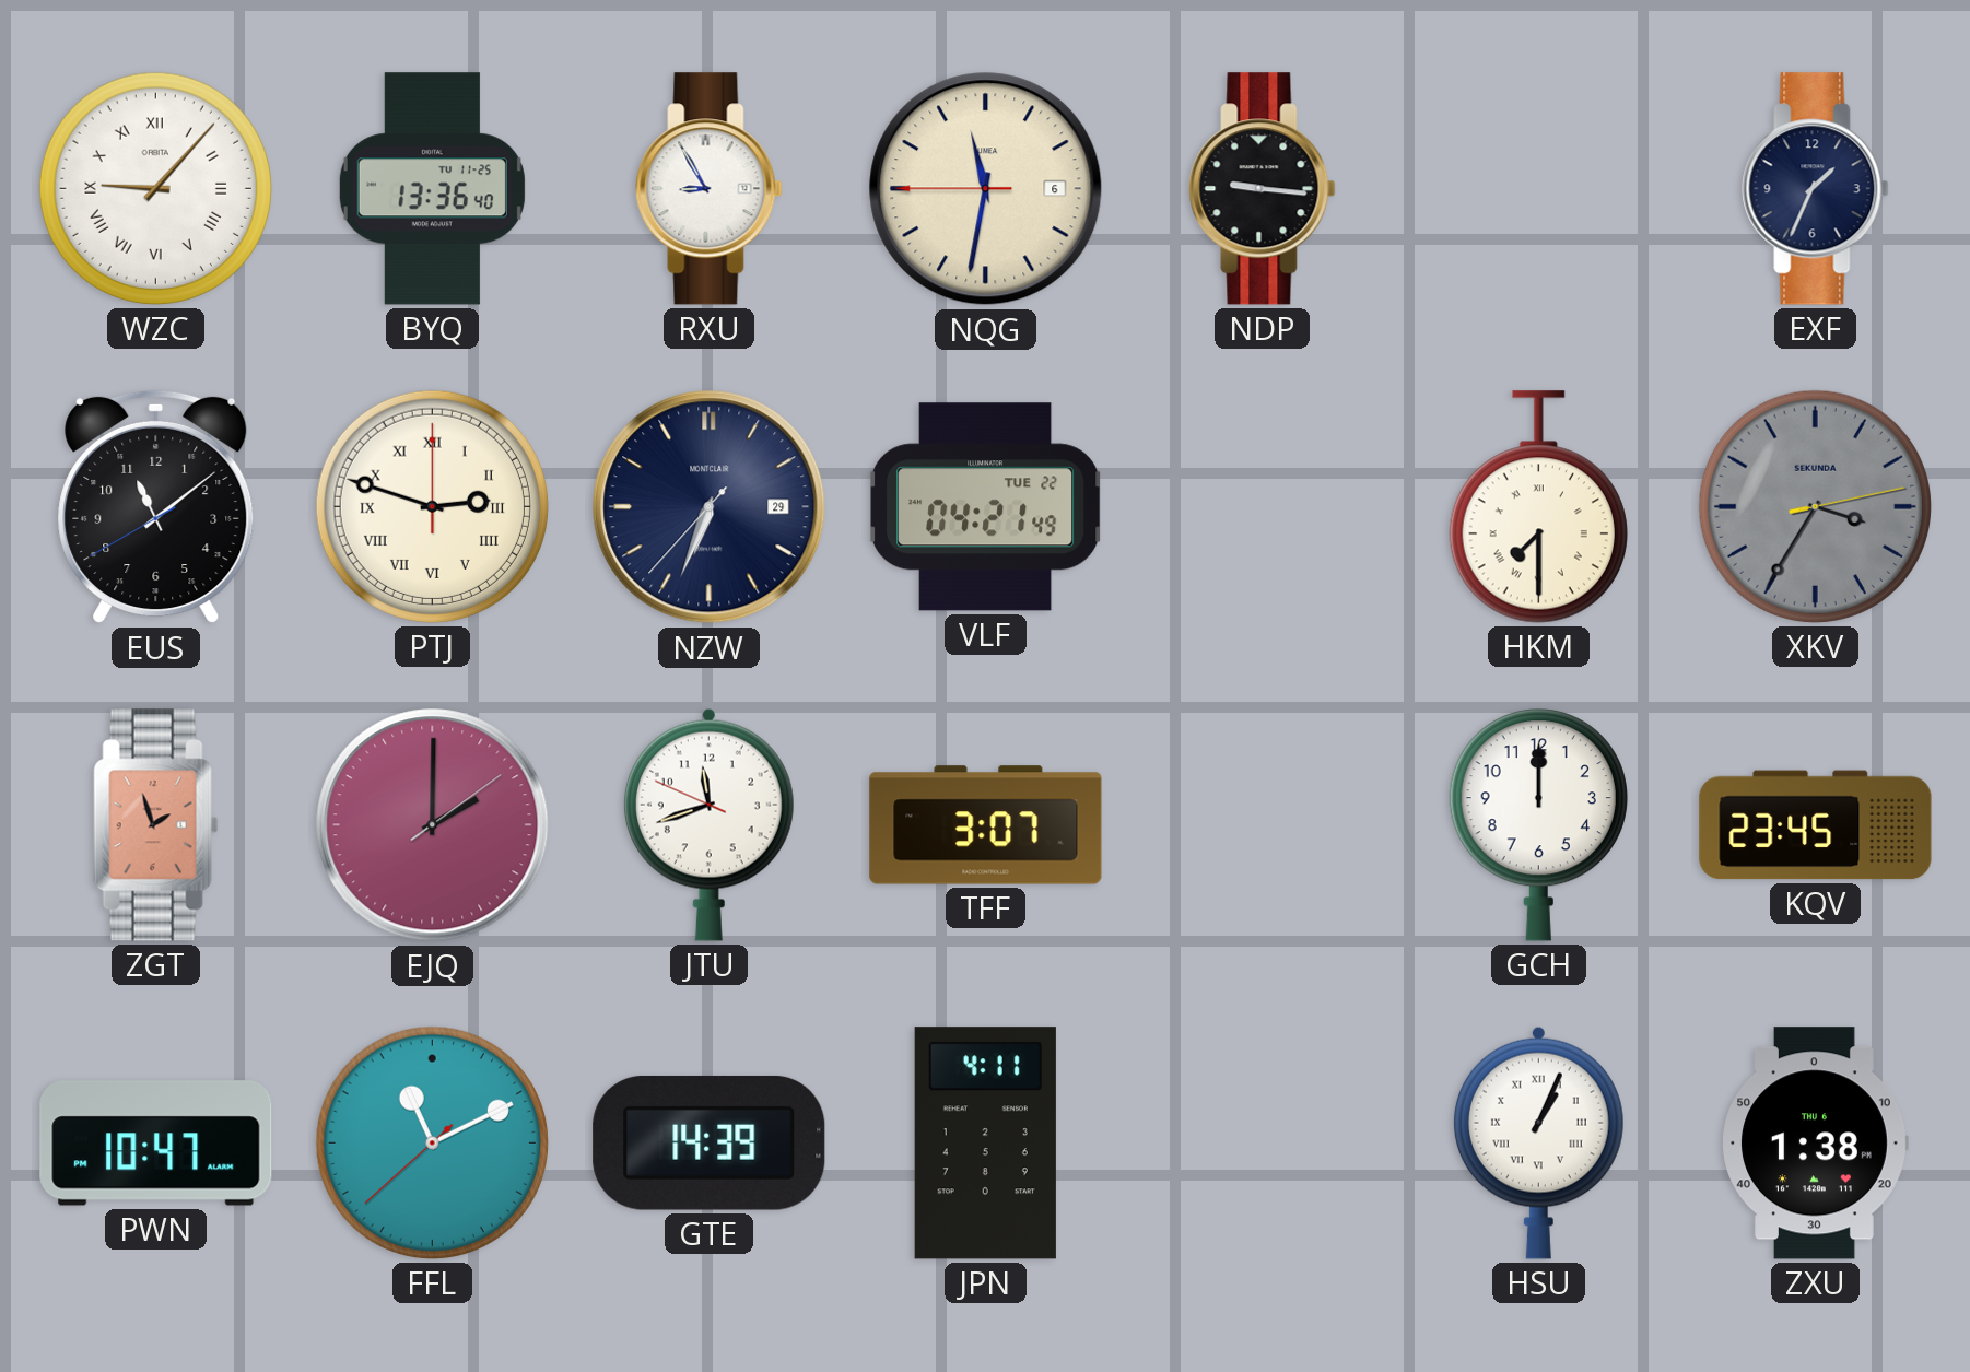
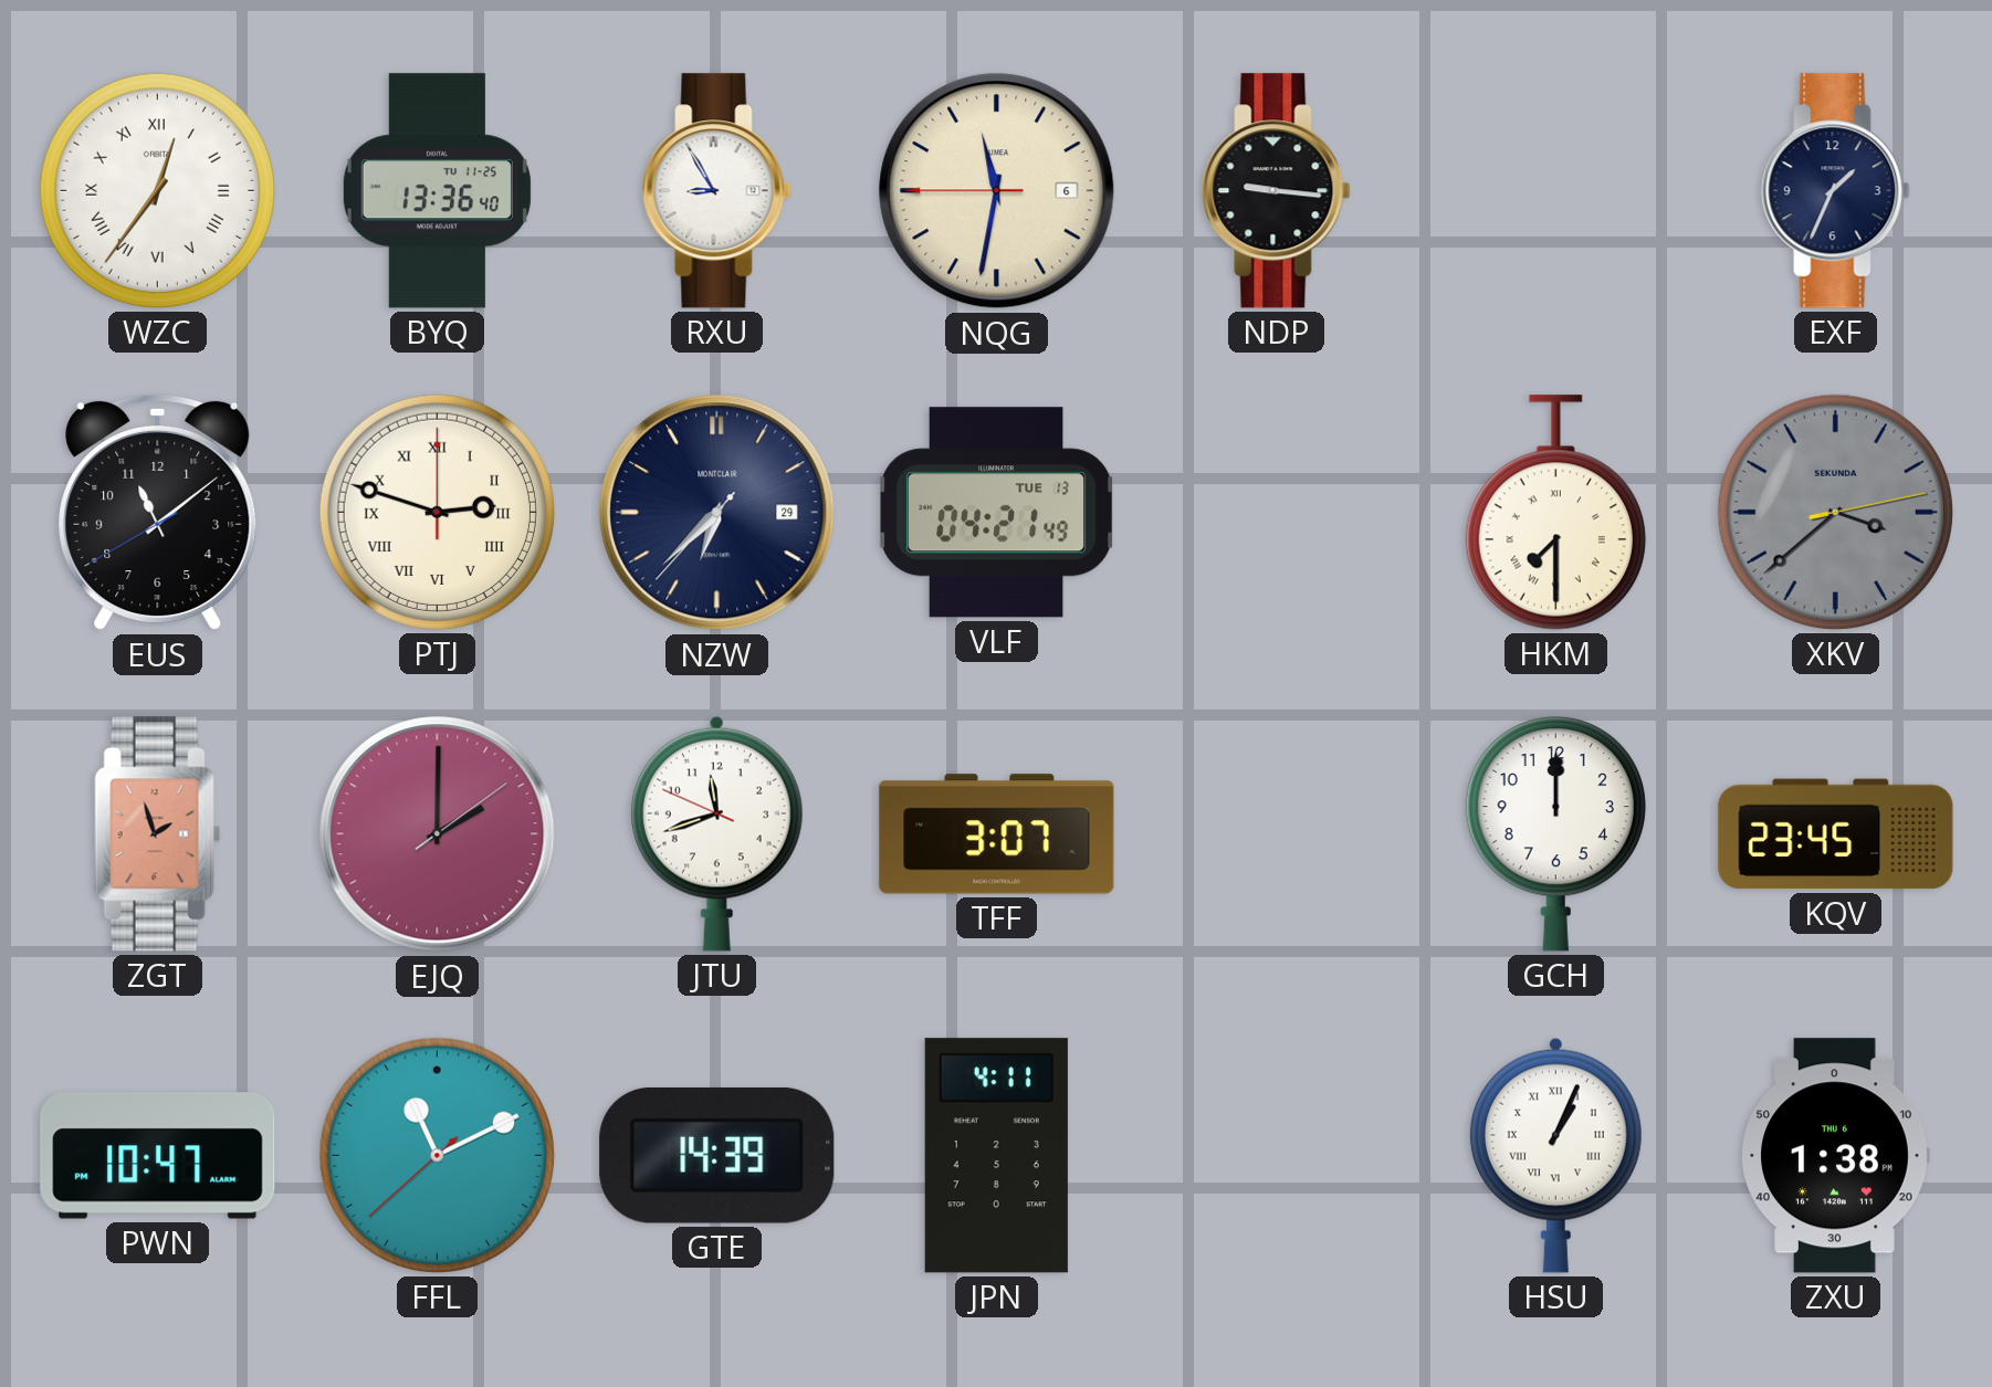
WZC: 9:07 -> 12:36
NZW: 6:33 -> 6:37
VLF date: TUE 22 -> TUE 13
XKV: 3:35 -> 3:38
